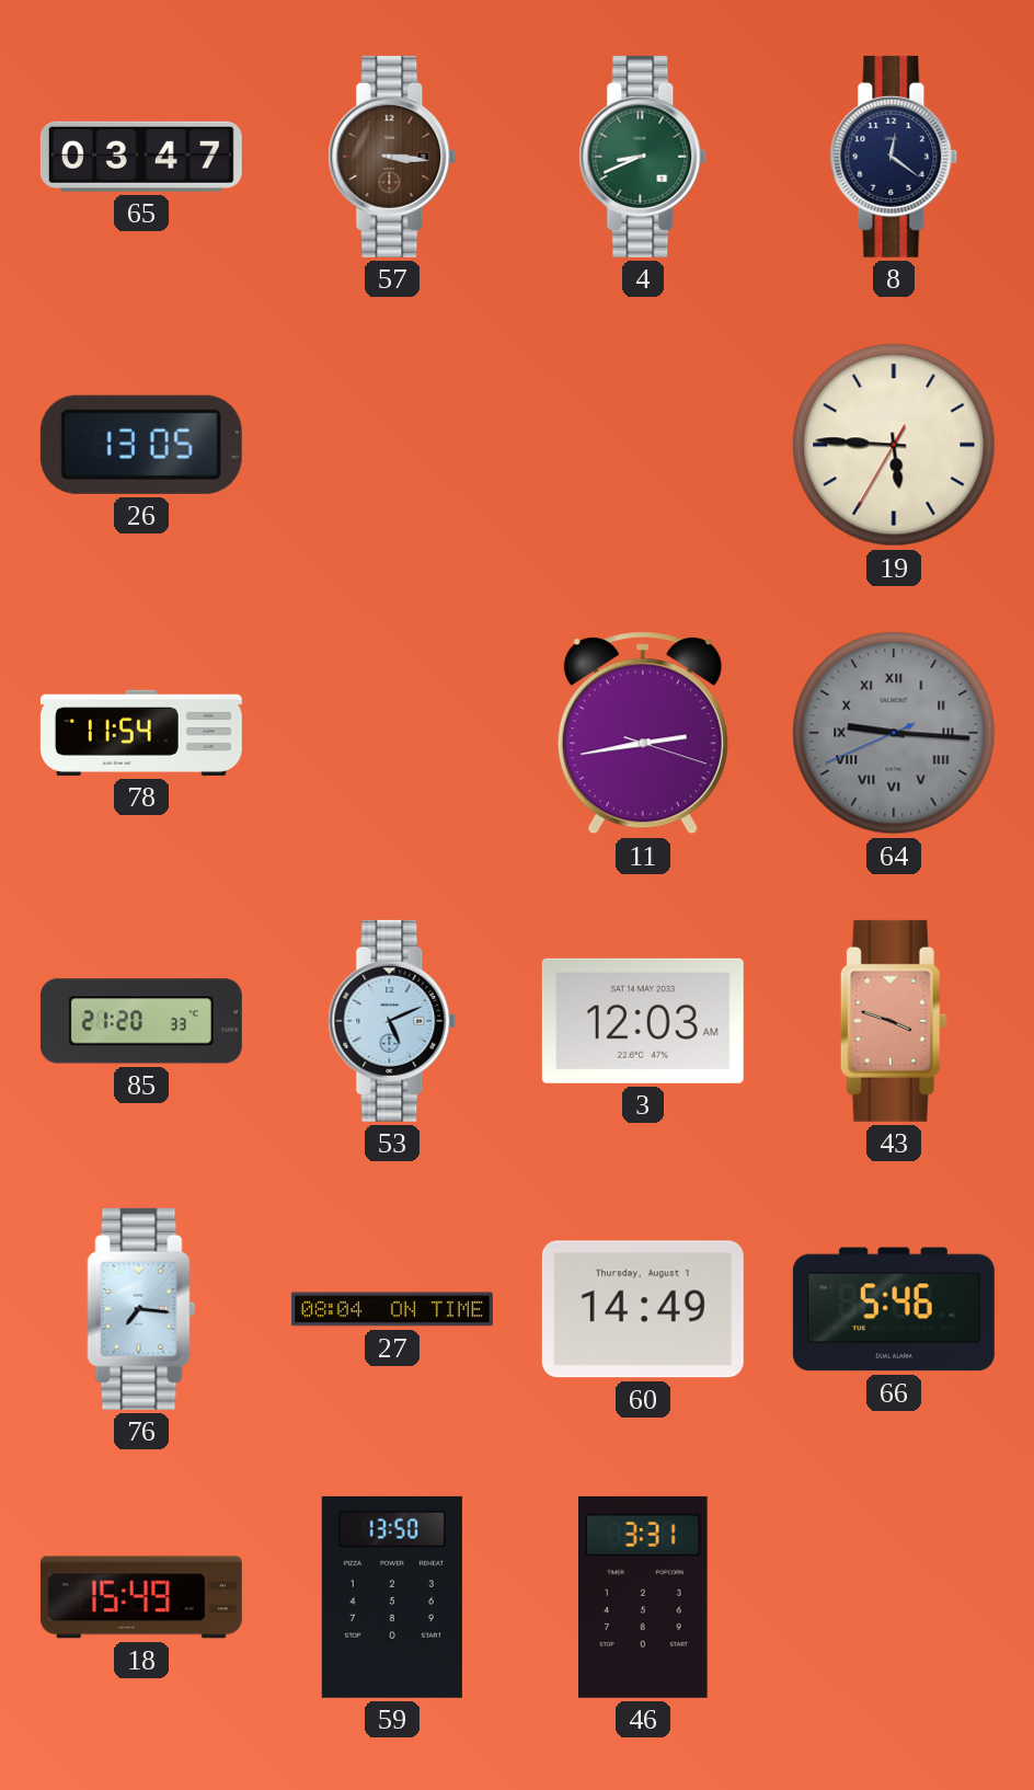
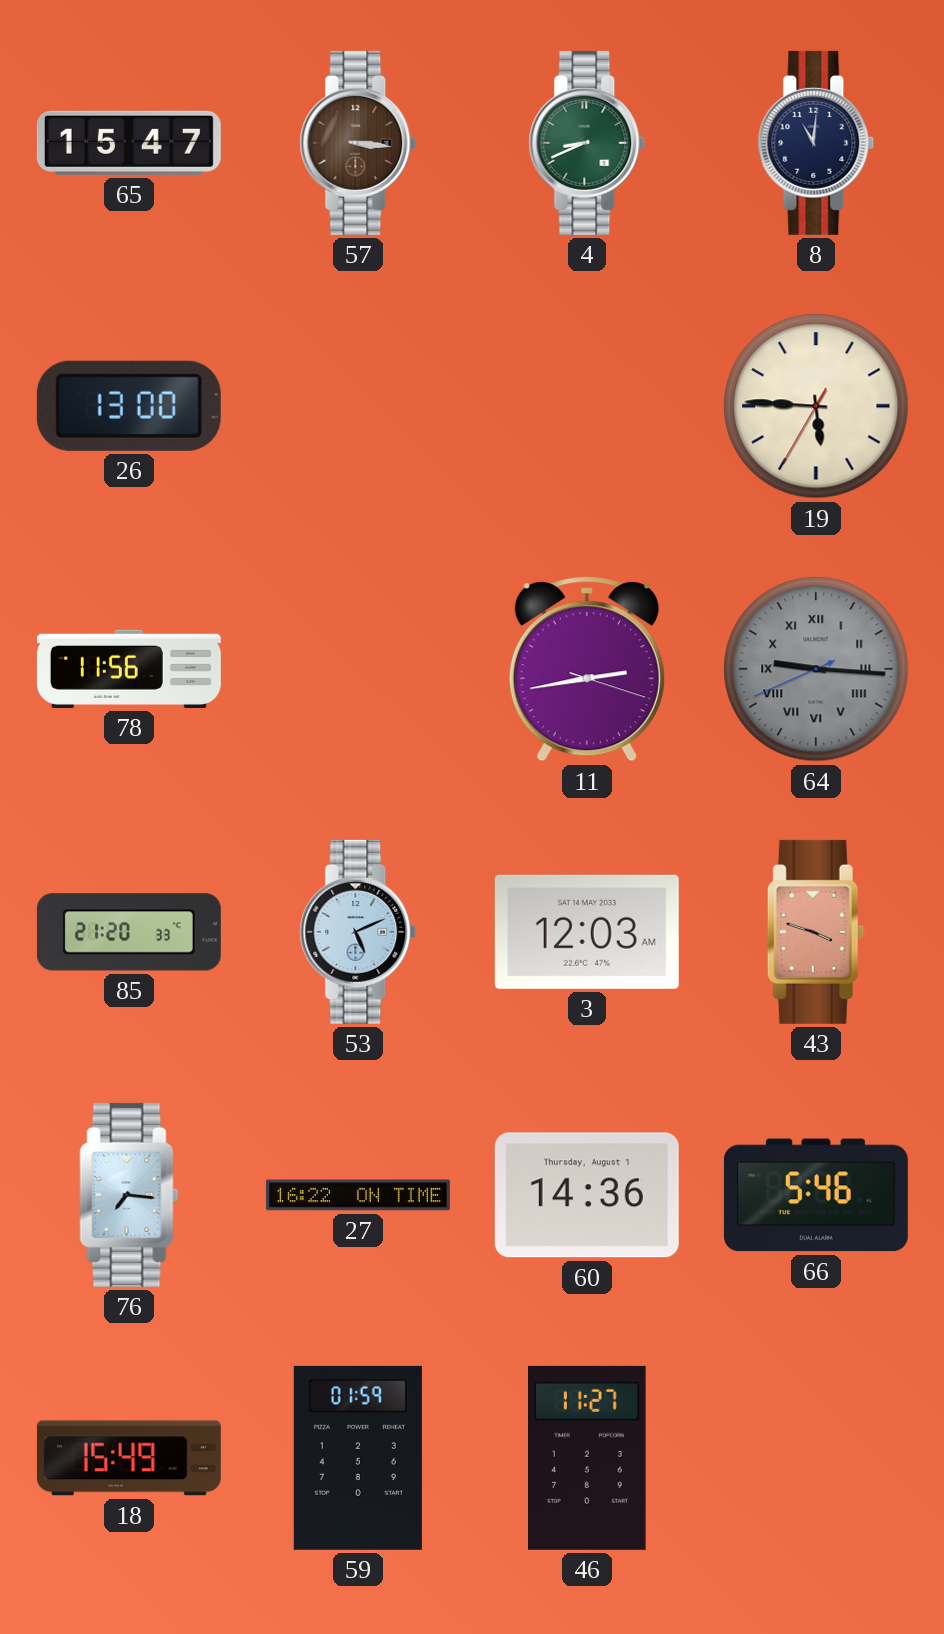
65: 03:47 -> 15:47
8: 12:21 -> 11:01
26: 13:05 -> 13:00
78: 11:54 -> 11:56
27: 08:04 -> 16:22
60: 14:49 -> 14:36
59: 13:50 -> 01:59
46: 3:31 -> 11:27
